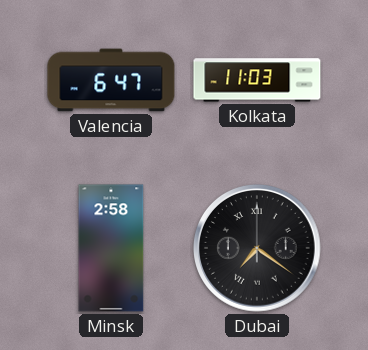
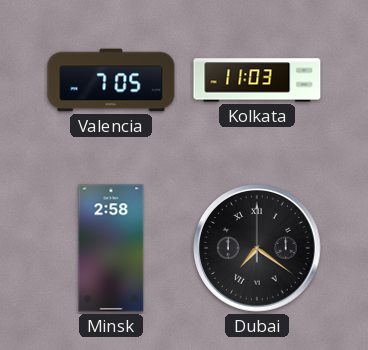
Valencia: 6:47 -> 7:05
